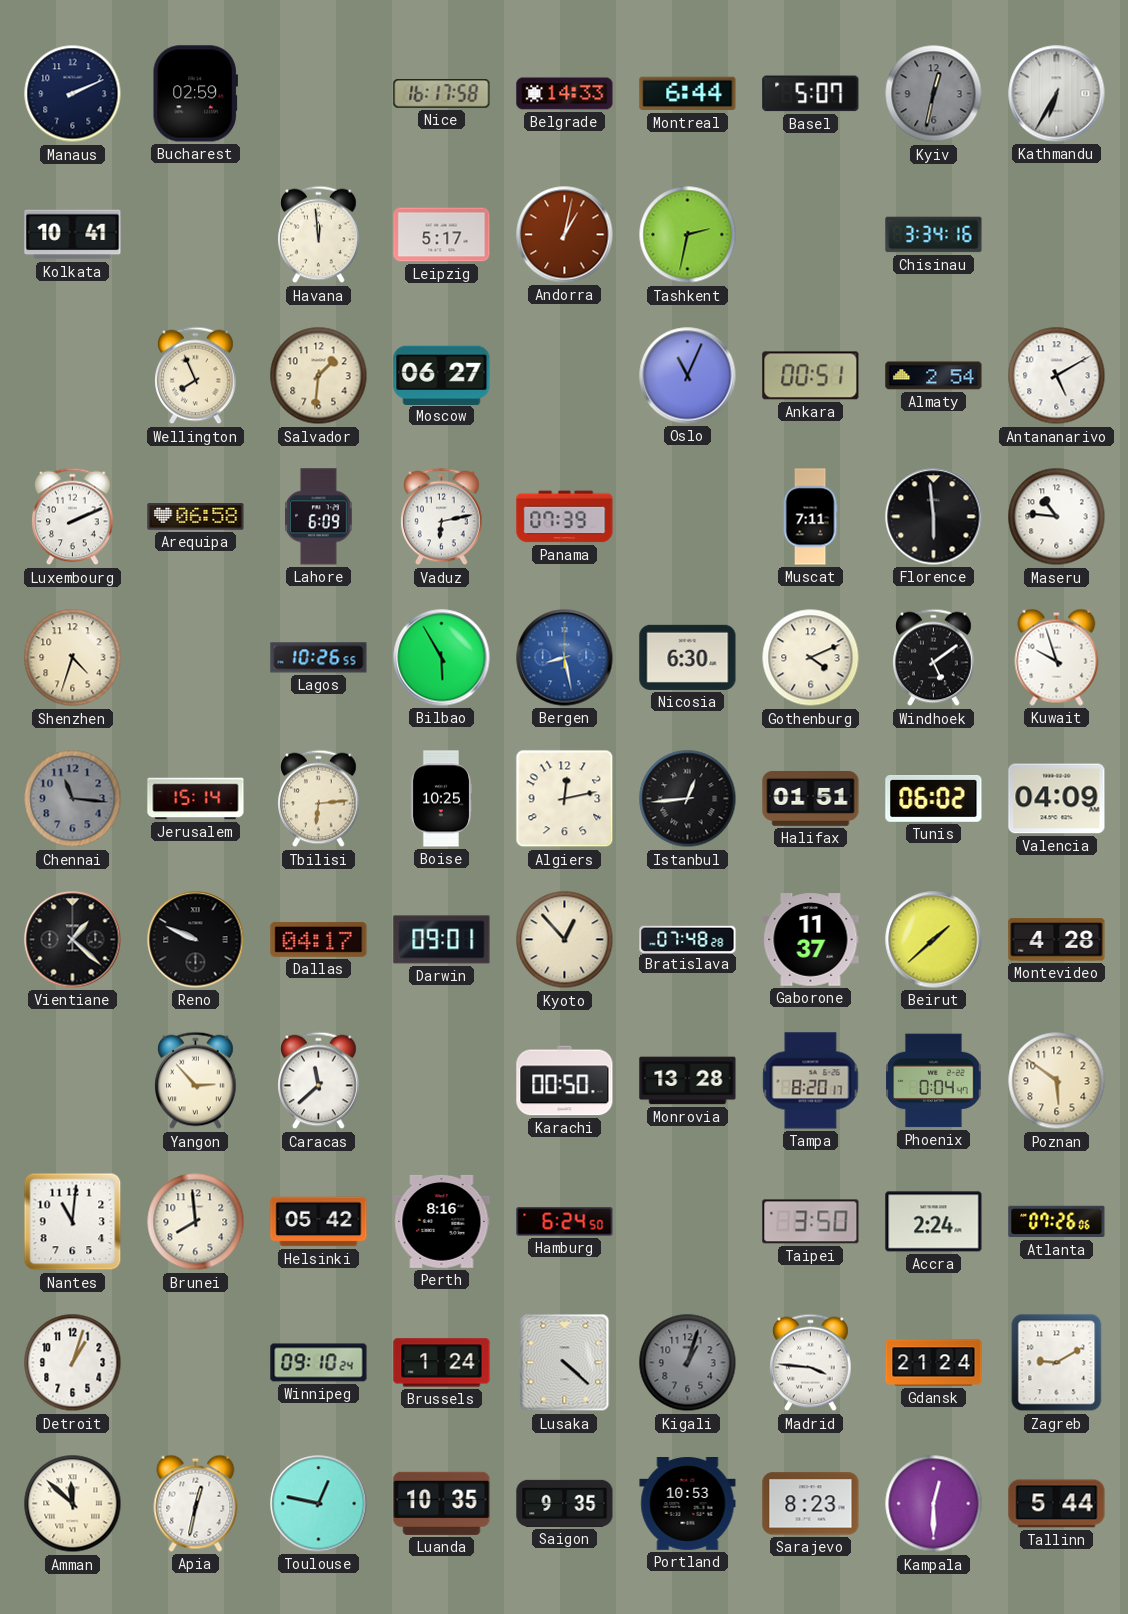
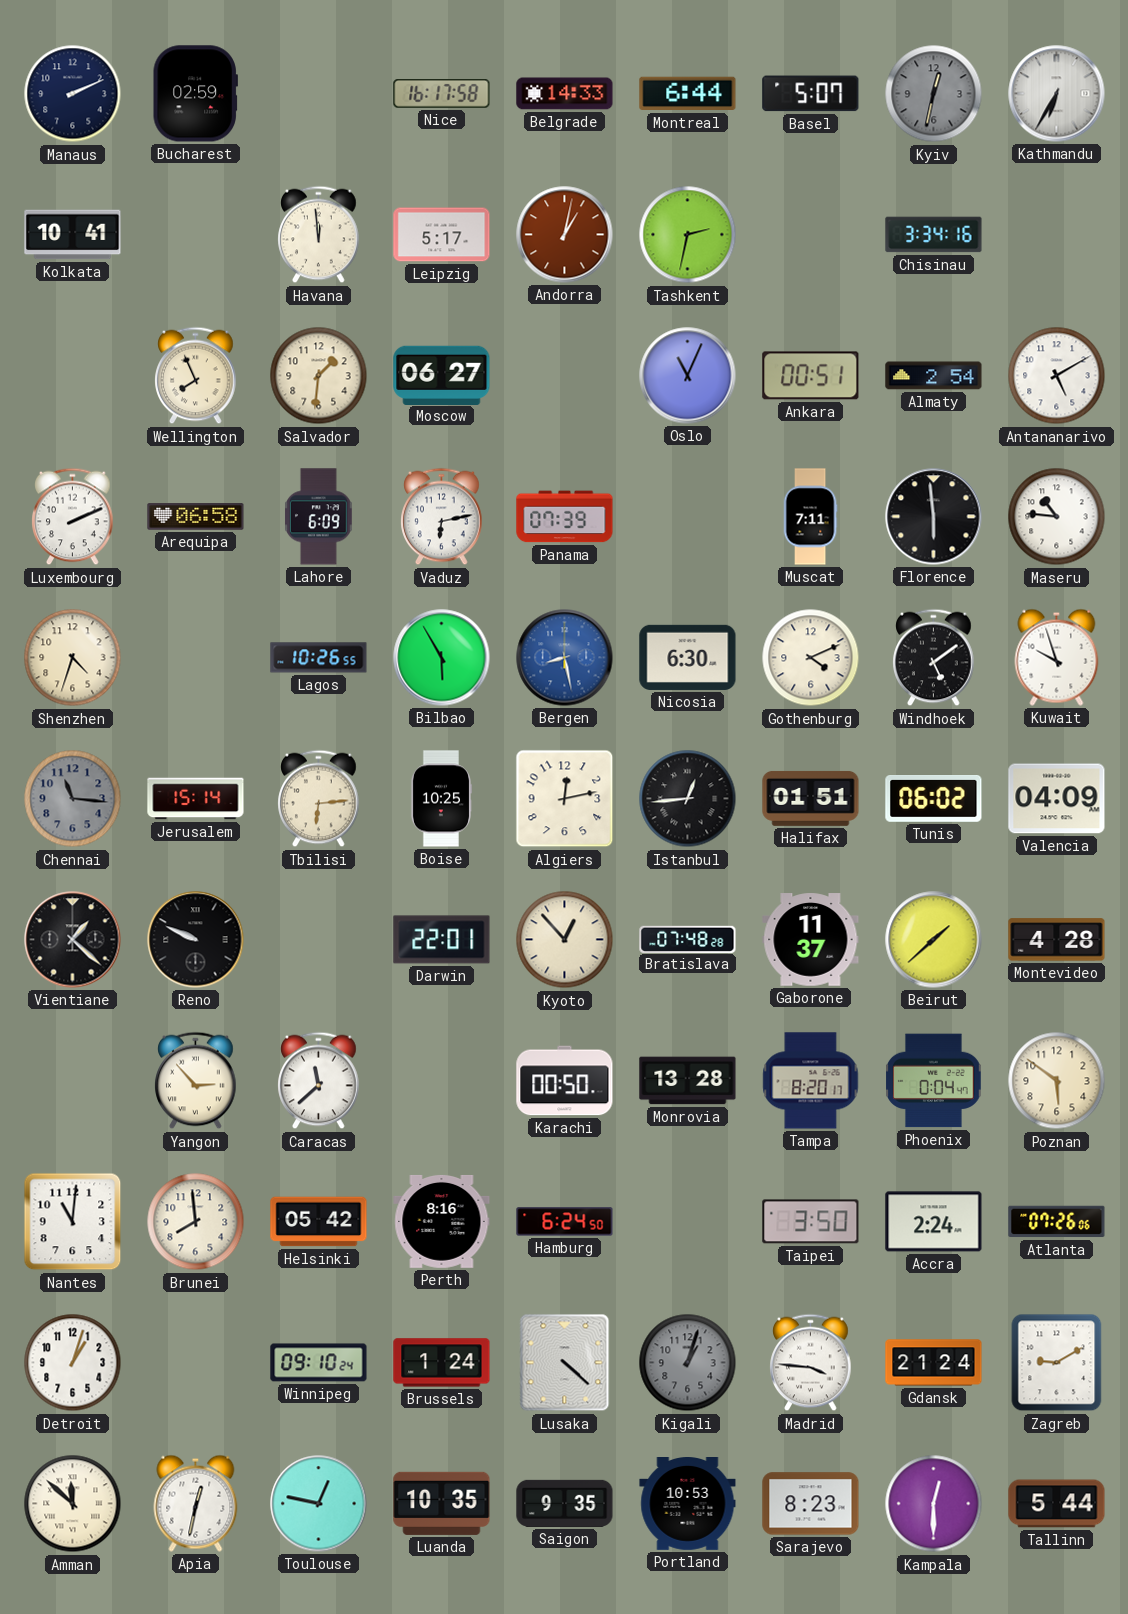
Dallas: 04:17 -> none
Darwin: 09:01 -> 22:01
